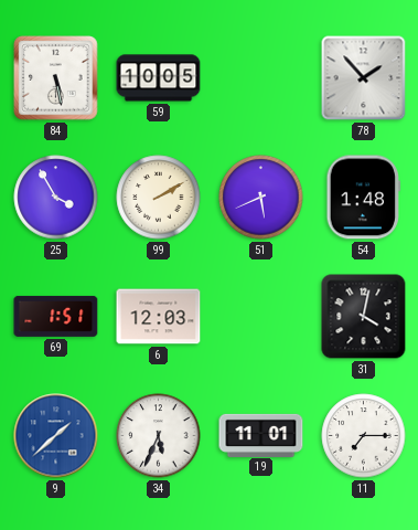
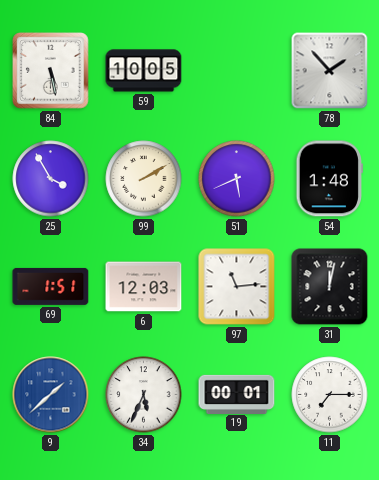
97: none -> 11:14
31: 4:02 -> 12:02
19: 11:01 -> 00:01
